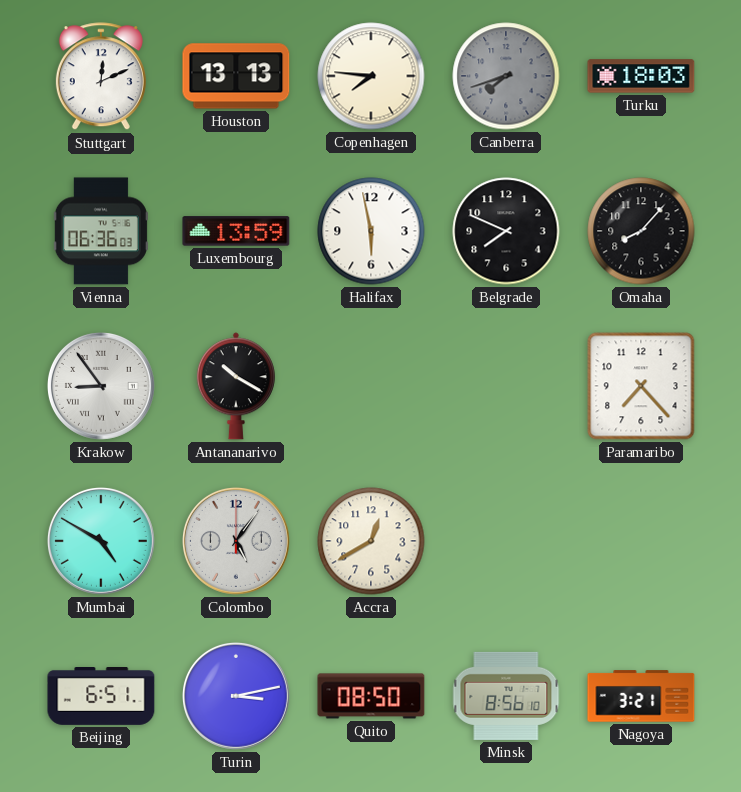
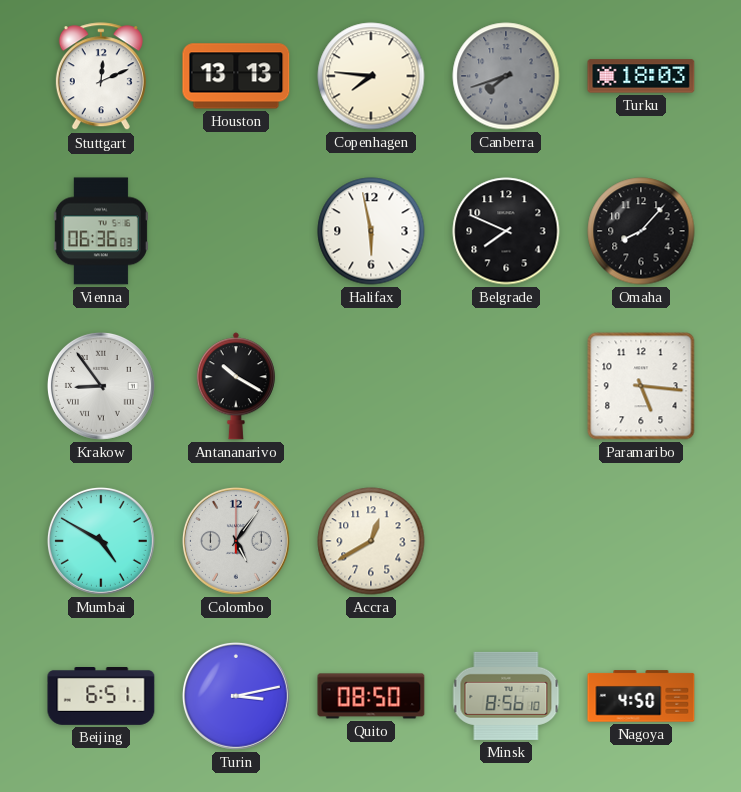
Luxembourg: 13:59 -> none
Paramaribo: 7:23 -> 5:16
Nagoya: 3:21 -> 4:50
